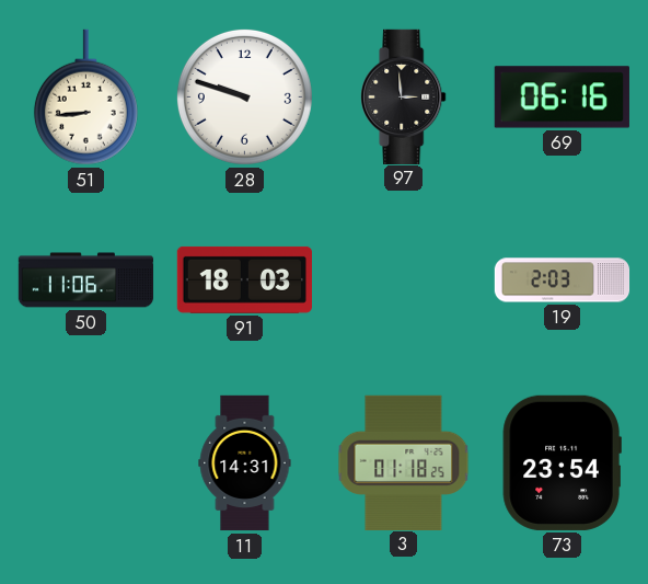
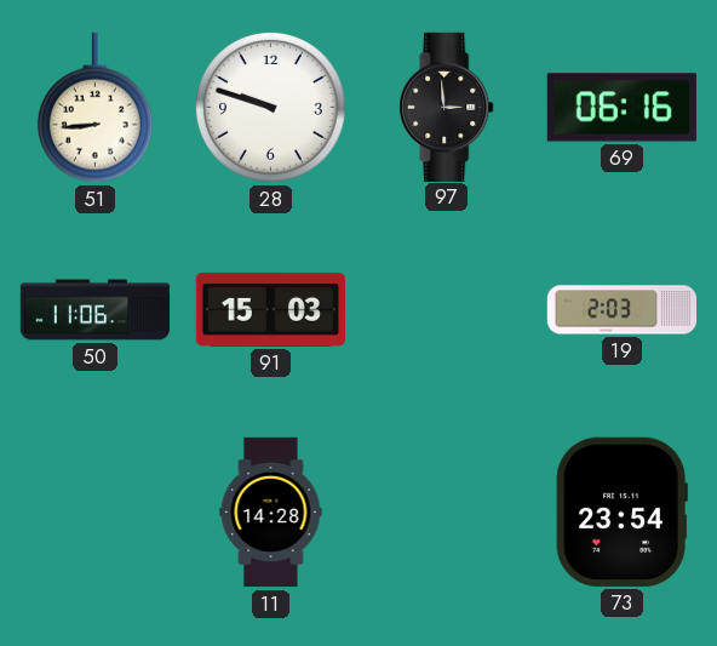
91: 18:03 -> 15:03
11: 14:31 -> 14:28
3: 01:18 -> none
